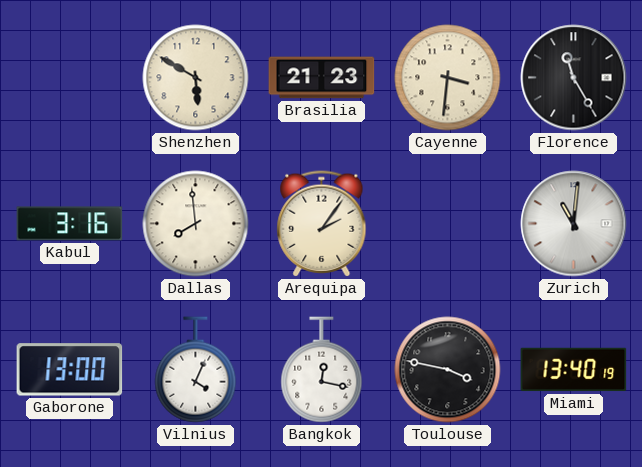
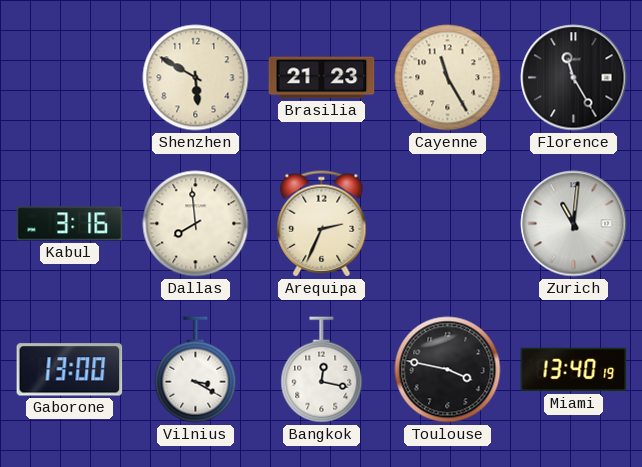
Cayenne: 3:31 -> 11:25
Arequipa: 2:06 -> 2:34
Vilnius: 4:04 -> 3:20
